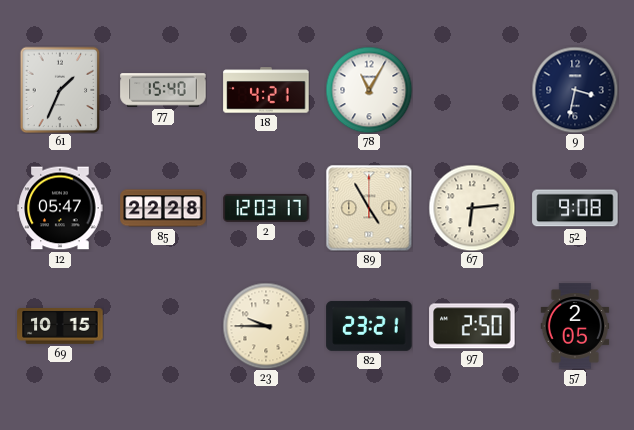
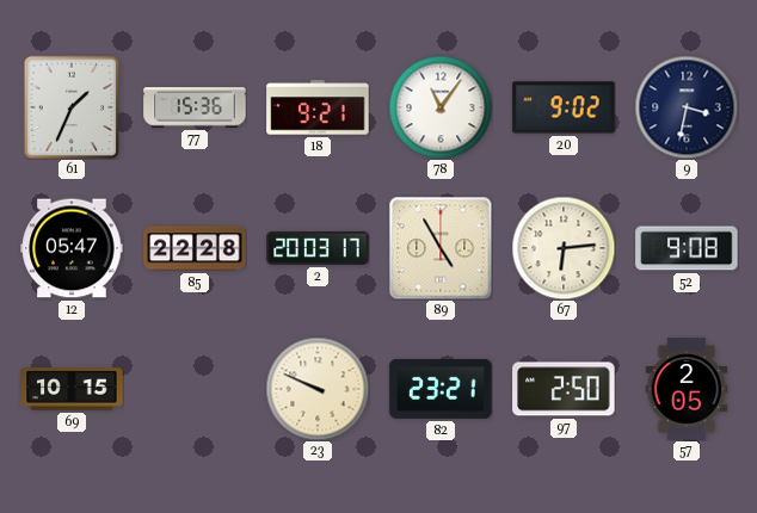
77: 15:40 -> 15:36
18: 4:21 -> 9:21
78: 11:05 -> 11:06
20: none -> 9:02
2: 12:03 -> 20:03
23: 9:45 -> 9:49
